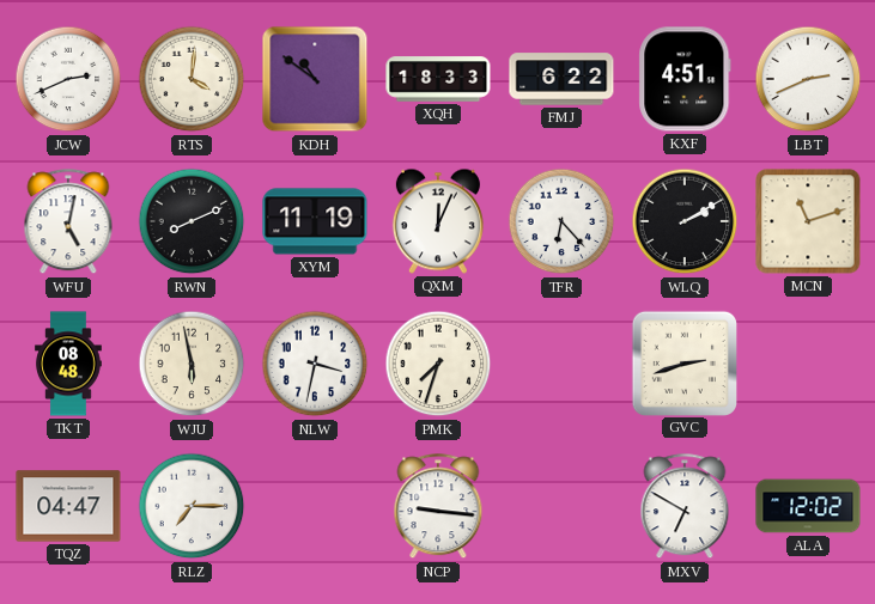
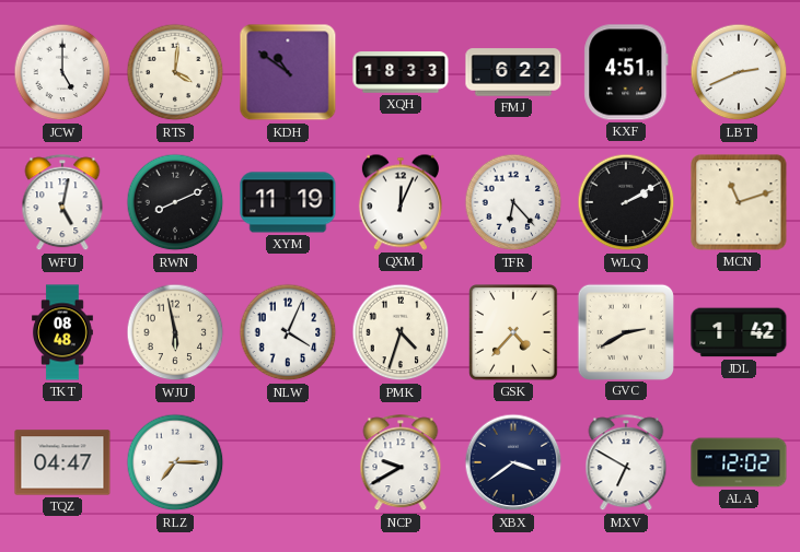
JCW: 2:41 -> 5:00
NLW: 3:32 -> 4:04
PMK: 7:33 -> 4:33
GSK: none -> 4:37
GVC: 2:42 -> 2:40
JDL: none -> 1:42
NCP: 9:16 -> 9:40
XBX: none -> 3:39
